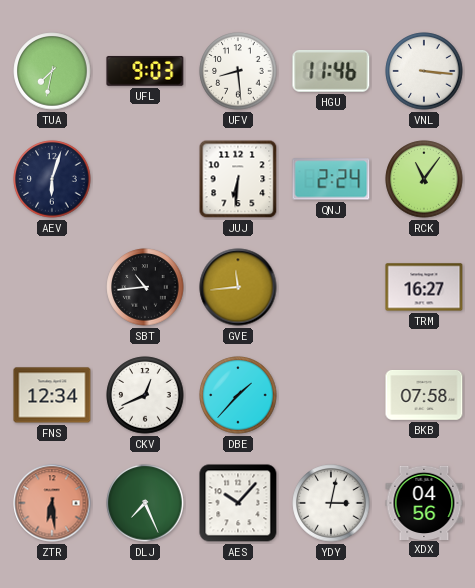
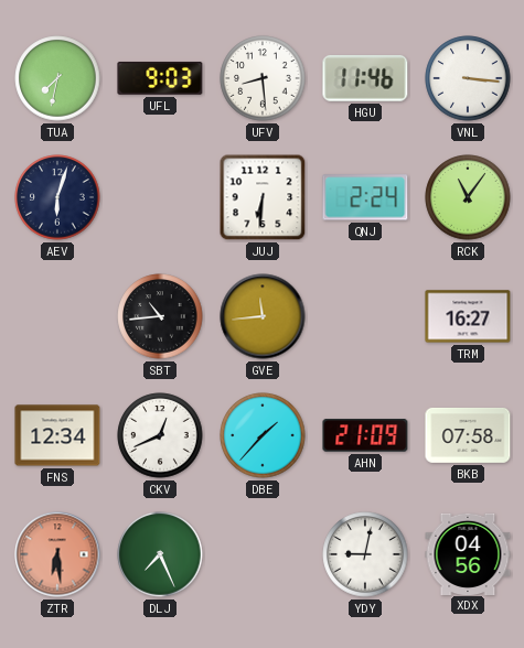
AHN: none -> 21:09
AES: 10:07 -> none
YDY: 3:02 -> 9:02
